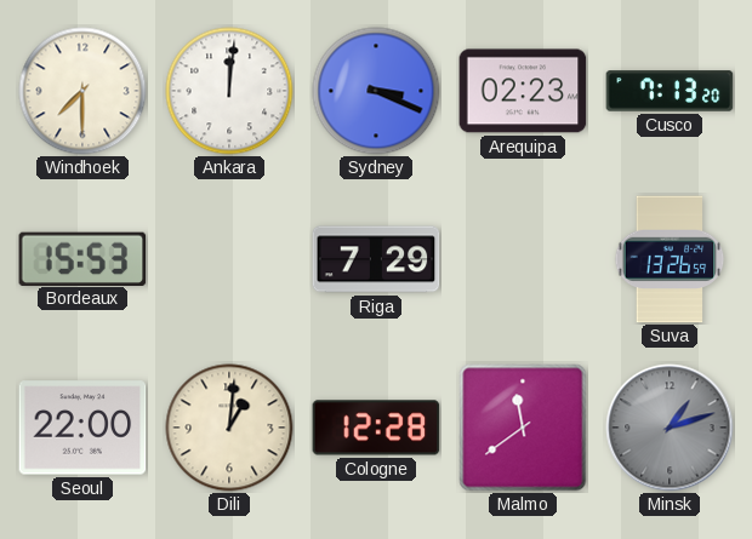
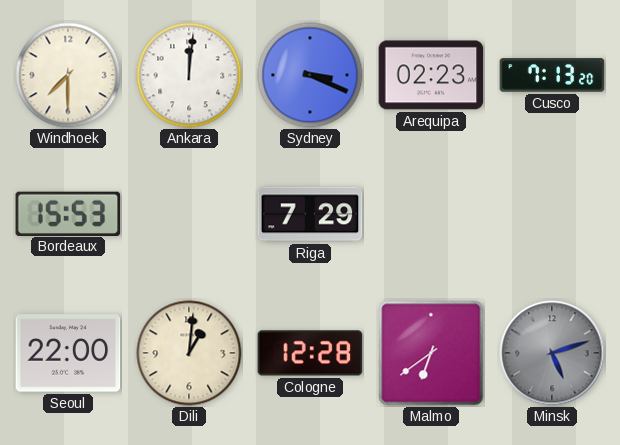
Suva: 13:26 -> none
Malmo: 11:39 -> 6:39
Minsk: 1:12 -> 5:12
